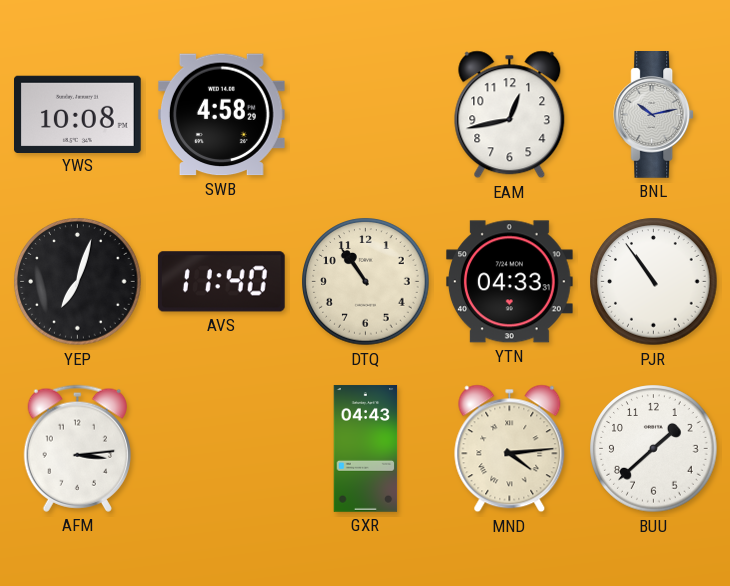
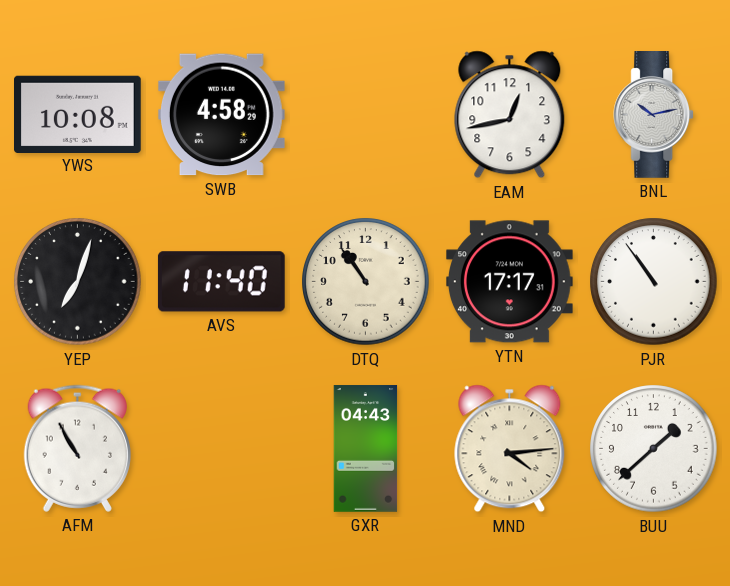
YTN: 04:33 -> 17:17
AFM: 3:14 -> 10:55
